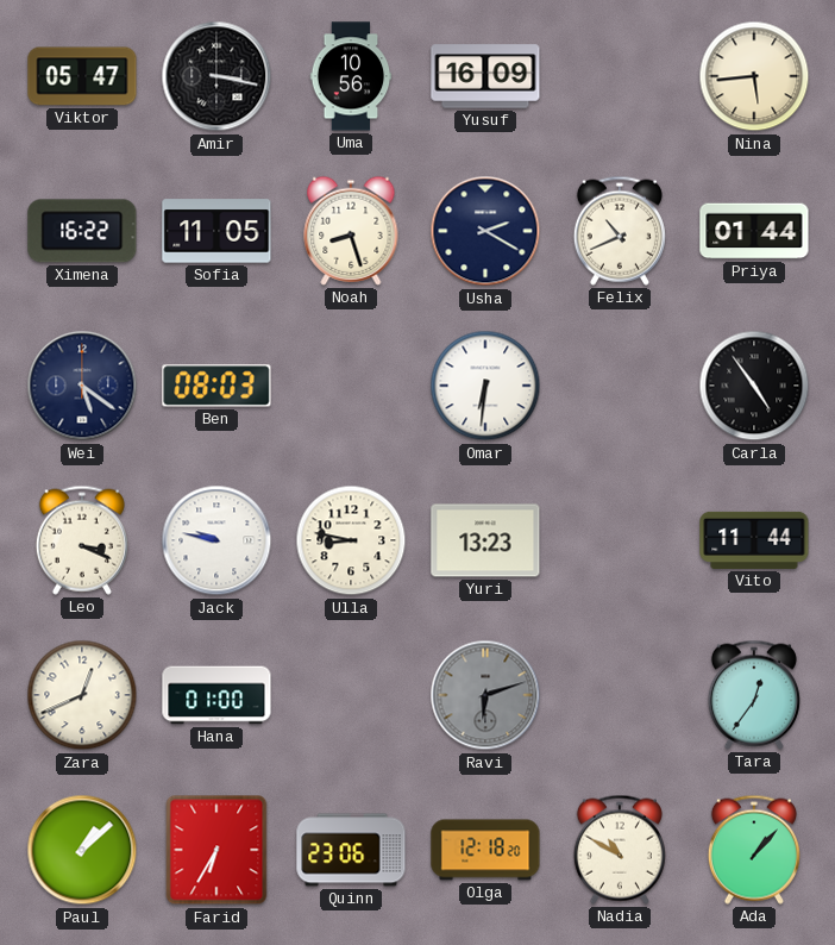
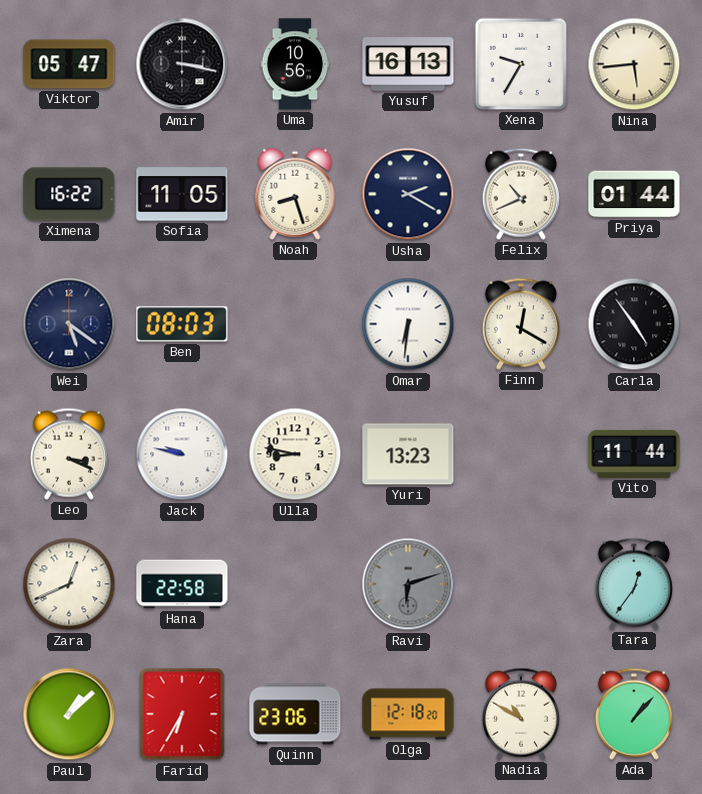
Yusuf: 16:09 -> 16:13
Xena: none -> 9:35
Finn: none -> 12:20
Hana: 01:00 -> 22:58
